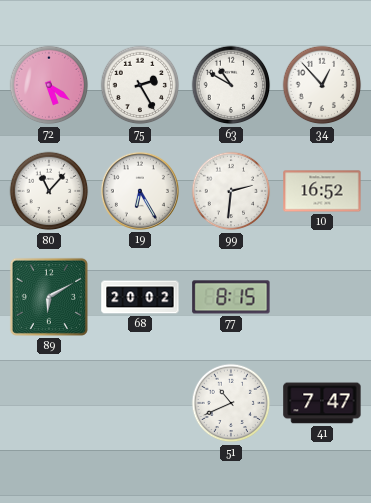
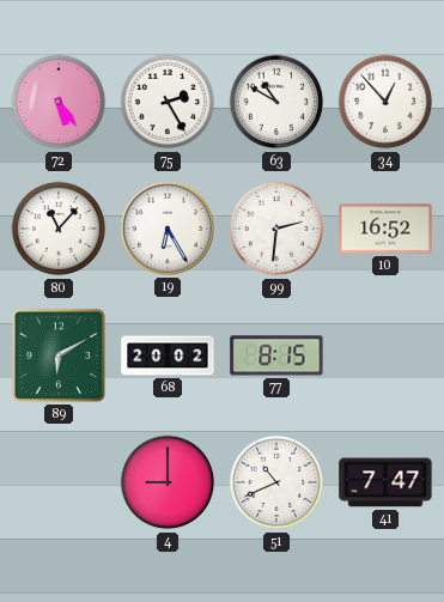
72: 5:21 -> 5:24
4: none -> 9:00
